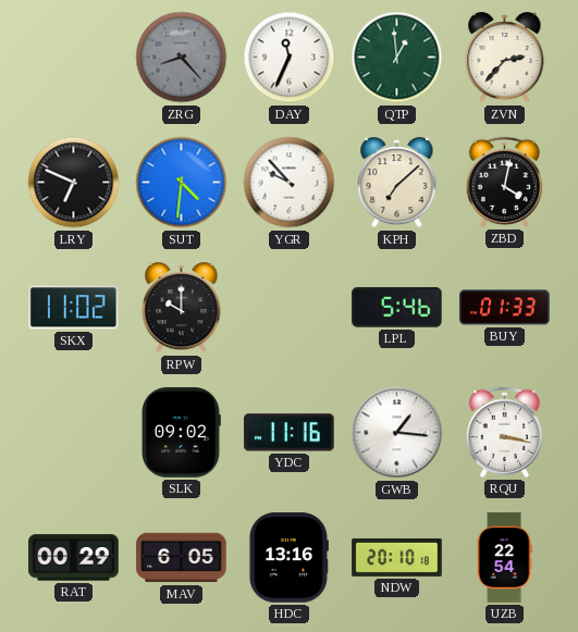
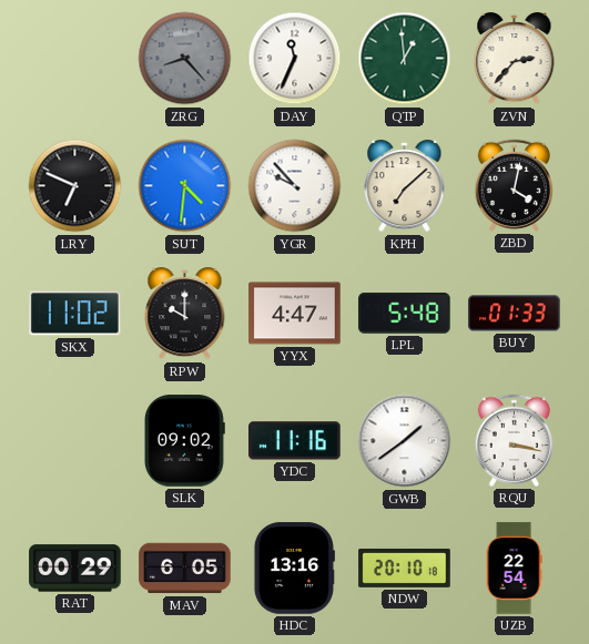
YYX: none -> 4:47
LPL: 5:46 -> 5:48
GWB: 1:16 -> 1:39
